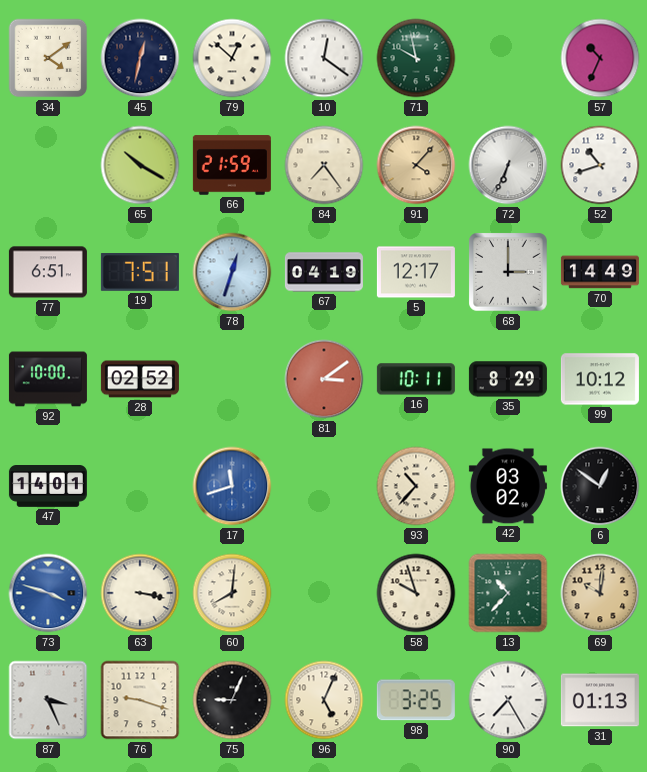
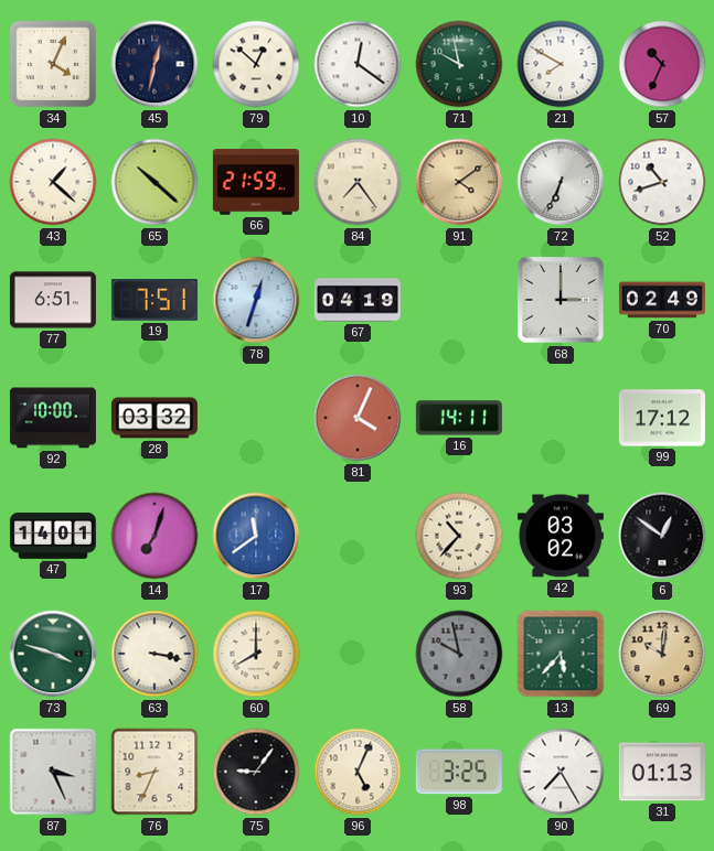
34: 4:09 -> 4:04
21: none -> 7:50
43: none -> 1:22
65: 10:20 -> 10:22
91: 4:07 -> 4:09
5: 12:17 -> none
70: 14:49 -> 02:49
28: 02:52 -> 03:32
81: 3:09 -> 4:04
16: 10:11 -> 14:11
35: 8:29 -> none
99: 10:12 -> 17:12
14: none -> 7:03
17: 11:42 -> 11:39
73 dial: blue -> green
60: 8:01 -> 8:00
58: 9:57 -> 9:58
58 dial: cream -> grey
13: 10:37 -> 5:37
76: 9:18 -> 8:34
75: 9:04 -> 9:06
